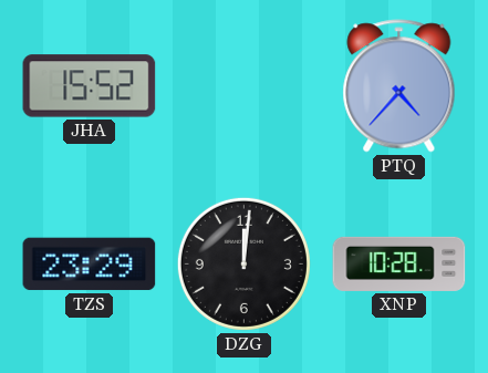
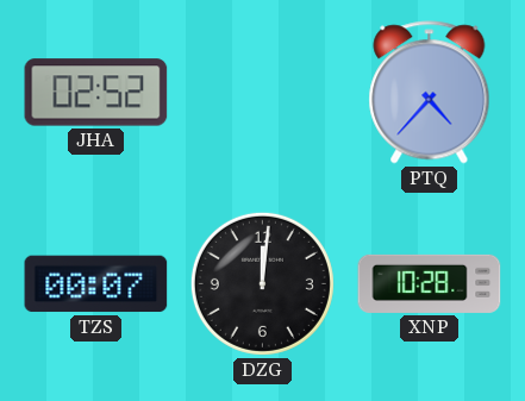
JHA: 15:52 -> 02:52
TZS: 23:29 -> 00:07
